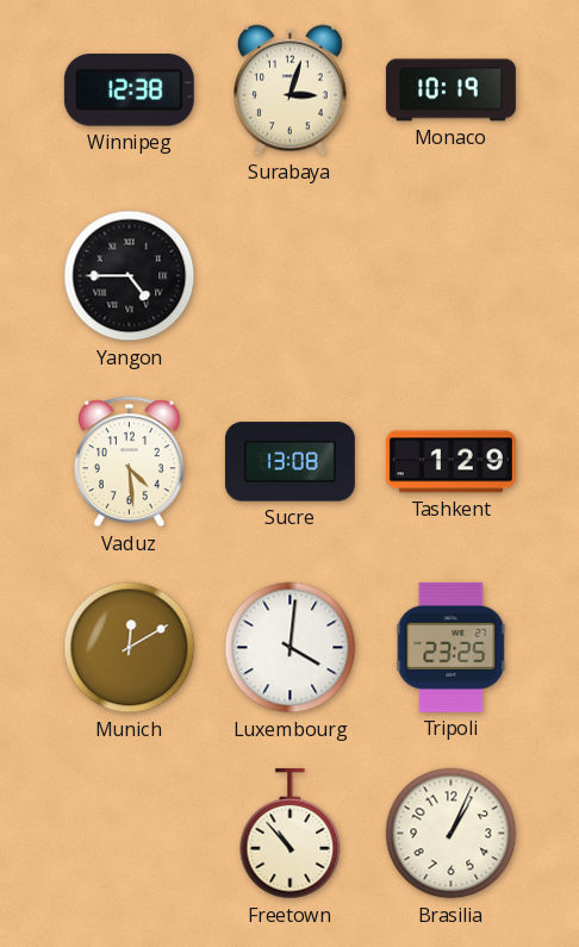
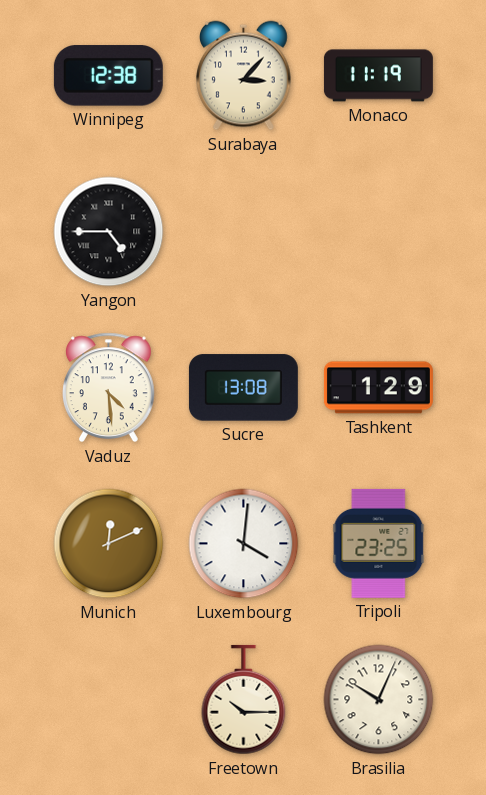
Surabaya: 3:03 -> 3:07
Monaco: 10:19 -> 11:19
Munich: 12:10 -> 12:11
Freetown: 10:53 -> 10:15
Brasilia: 1:04 -> 10:04
